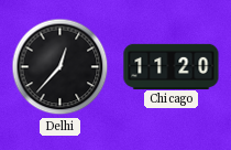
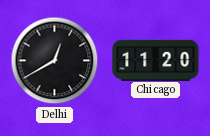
Delhi: 12:37 -> 12:40
